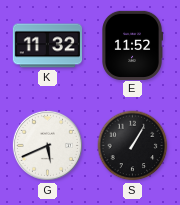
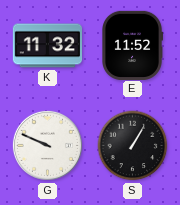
G: 5:41 -> 9:49
